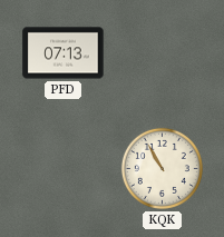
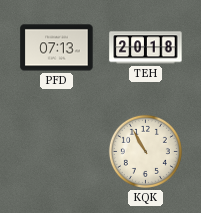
TEH: none -> 20:18
